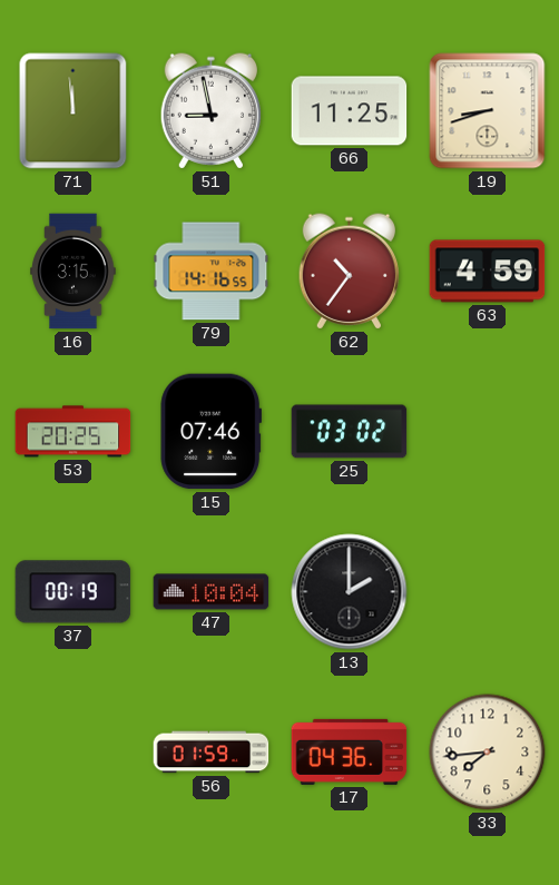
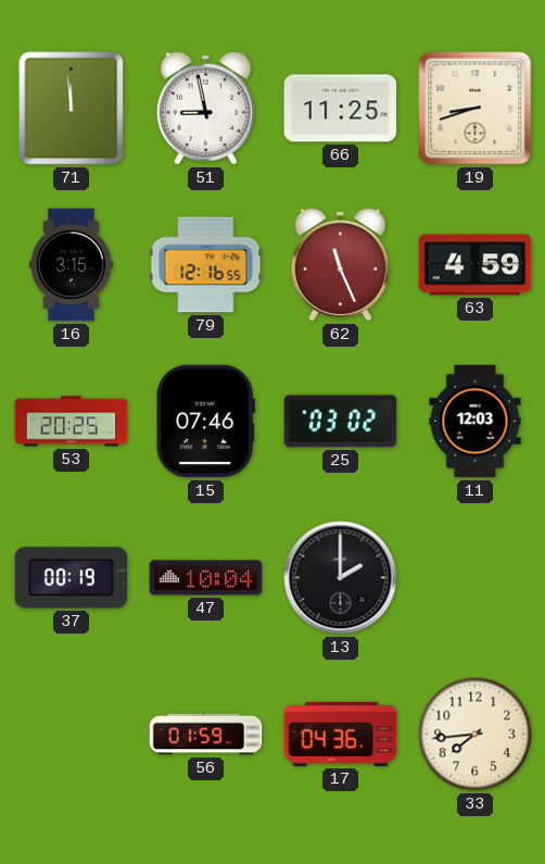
79: 14:16 -> 12:16
62: 10:36 -> 11:26
11: none -> 12:03
